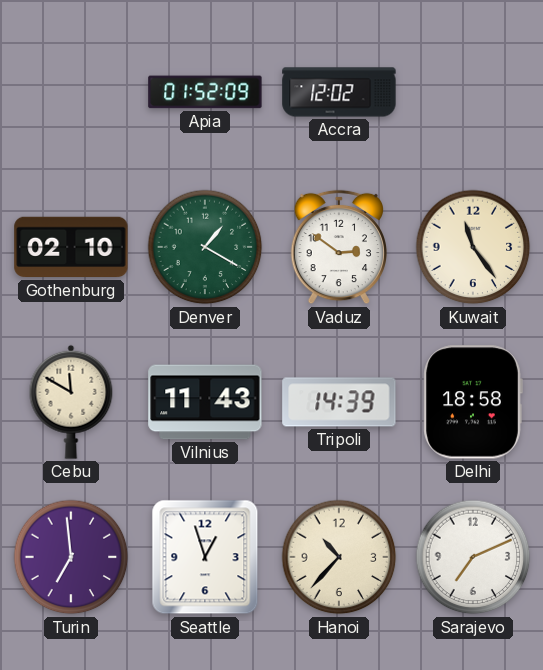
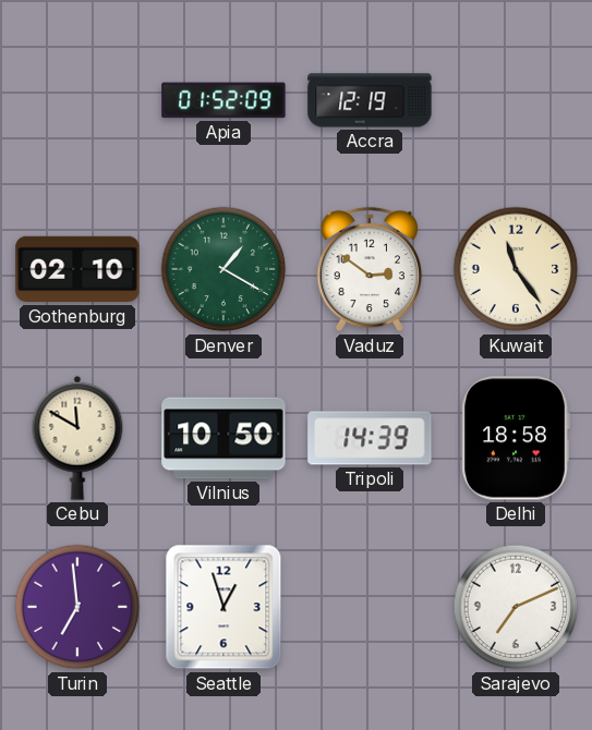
Accra: 12:02 -> 12:19
Vilnius: 11:43 -> 10:50
Hanoi: 10:37 -> none
